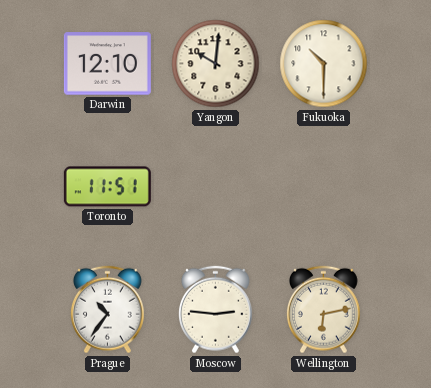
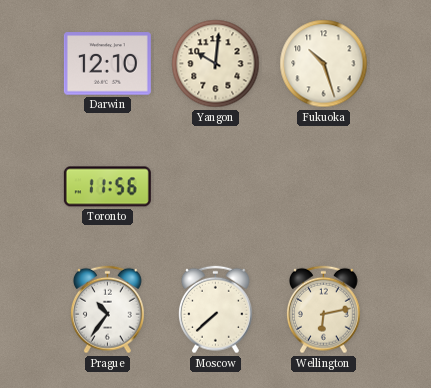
Fukuoka: 10:30 -> 10:27
Toronto: 11:51 -> 11:56
Moscow: 2:46 -> 7:38
